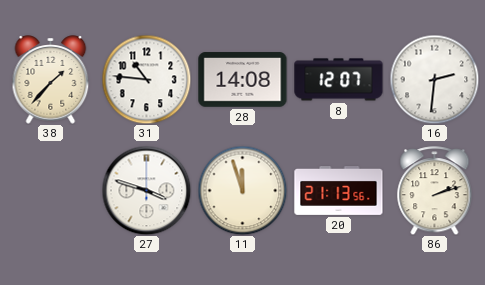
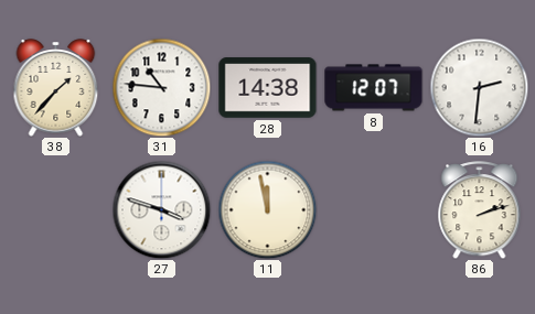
28: 14:08 -> 14:38
11: 11:57 -> 11:58
20: 21:13 -> none
